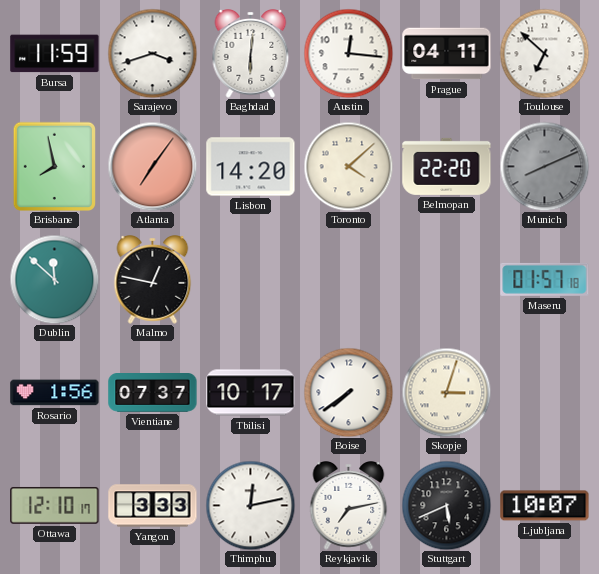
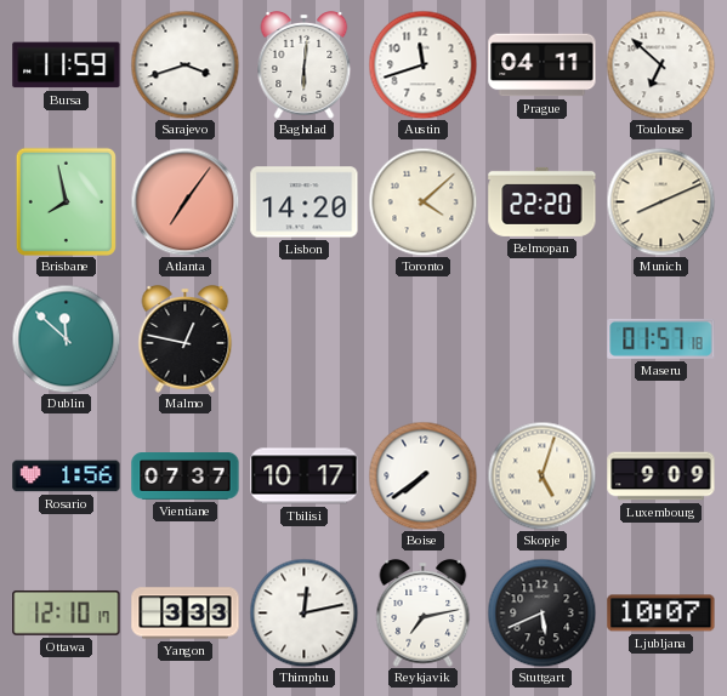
Austin: 12:16 -> 11:42
Munich dial: grey -> cream
Skopje: 3:03 -> 5:03
Luxembourg: none -> 9:09
